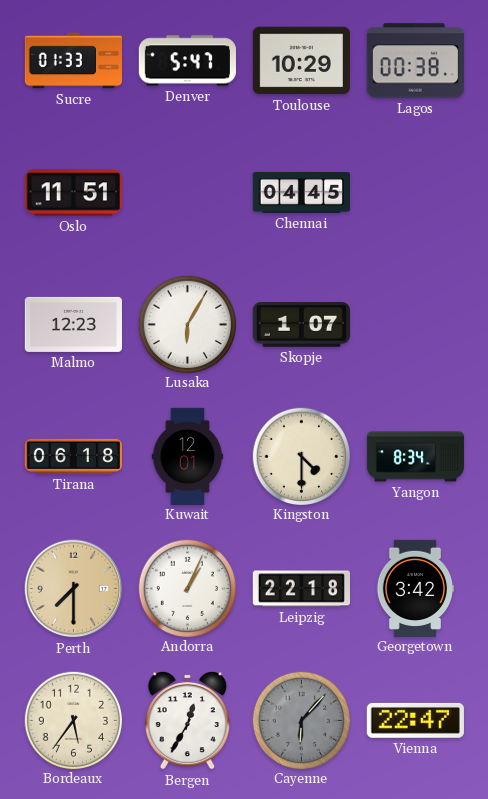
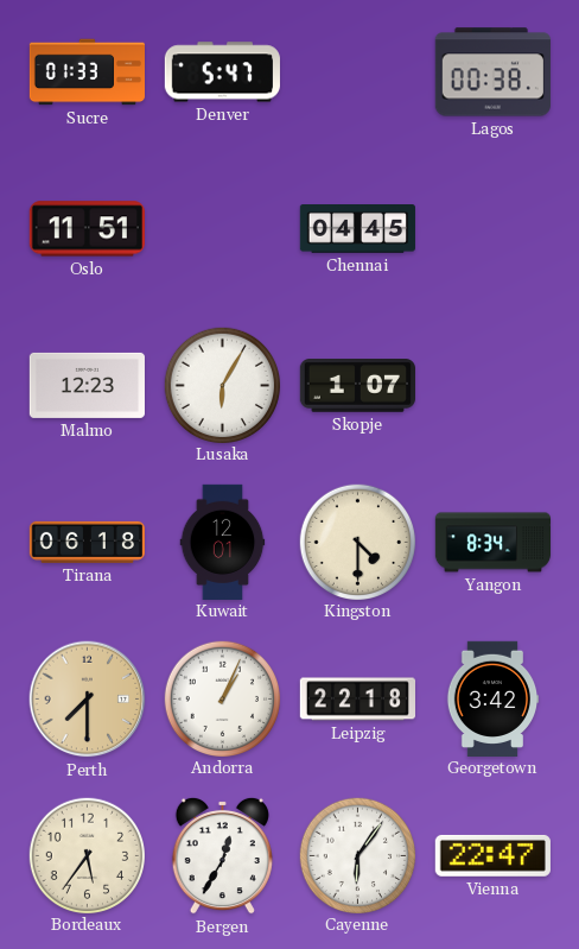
Toulouse: 10:29 -> none
Cayenne: 6:07 -> 6:06
Cayenne dial: grey -> white
